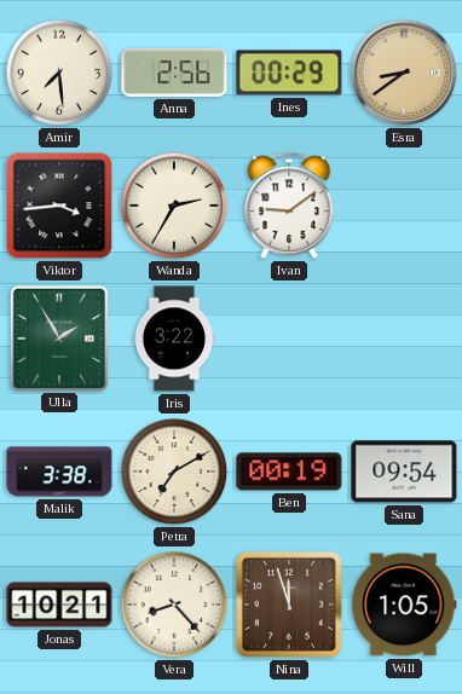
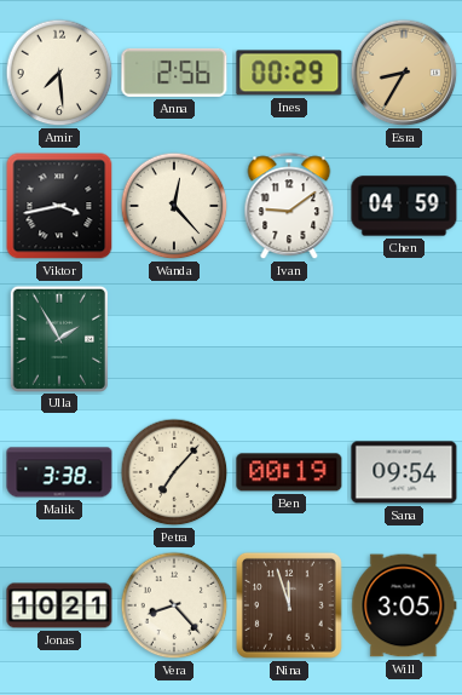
Esra: 8:39 -> 8:35
Viktor: 3:44 -> 3:43
Wanda: 2:35 -> 12:23
Chen: none -> 04:59
Iris: 3:22 -> none
Petra: 7:10 -> 7:07
Will: 1:05 -> 3:05
